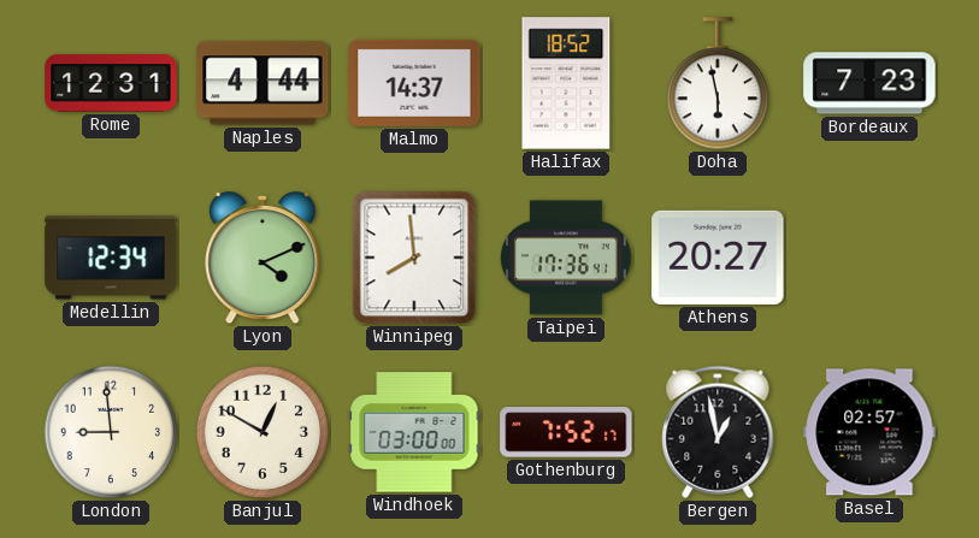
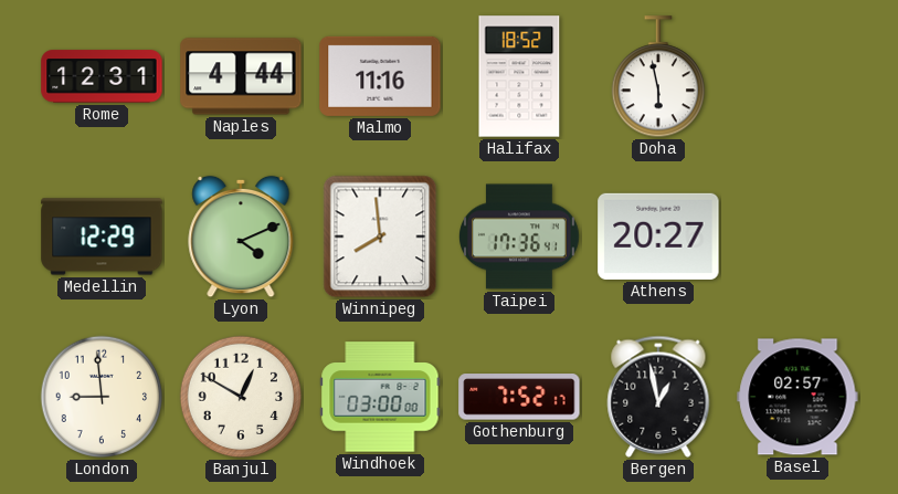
Malmo: 14:37 -> 11:16
Bordeaux: 7:23 -> none
Medellin: 12:34 -> 12:29
